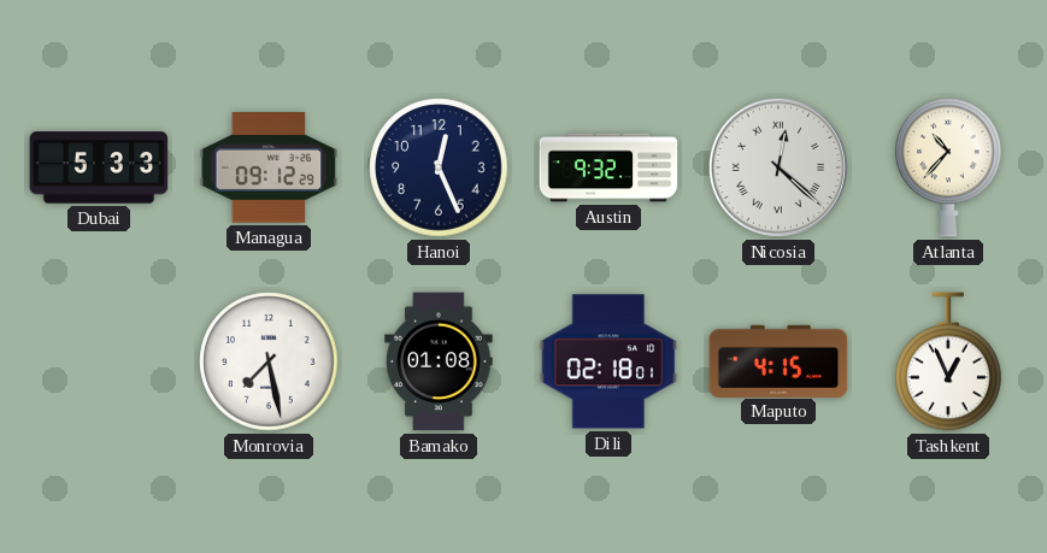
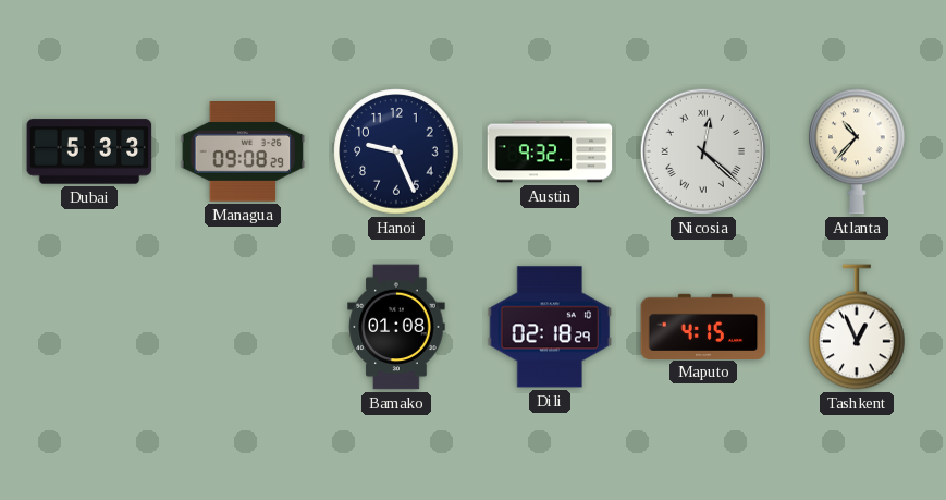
Managua: 09:12 -> 09:08
Hanoi: 12:26 -> 9:26
Monrovia: 7:28 -> none
Dili: 02:18:01 -> 02:18:29
